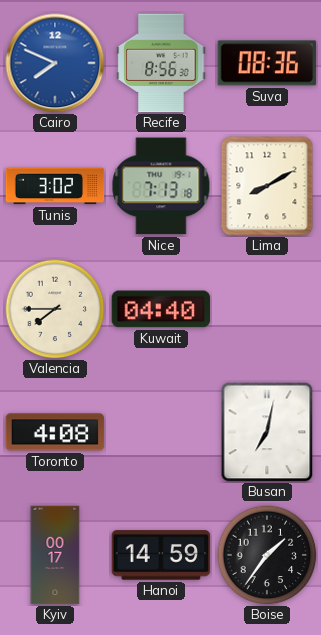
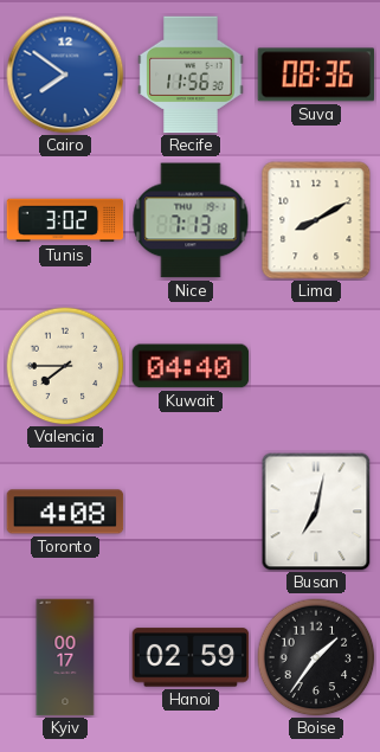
Cairo: 7:49 -> 7:51
Recife: 8:56 -> 11:56
Hanoi: 14:59 -> 02:59
